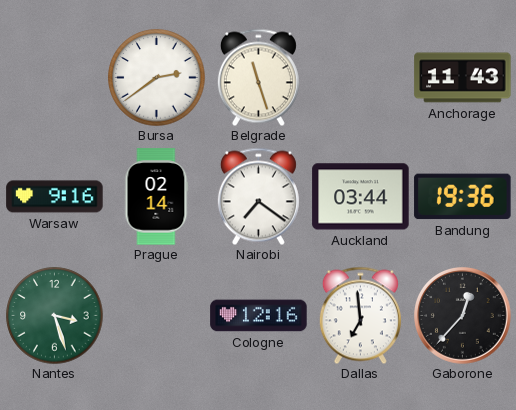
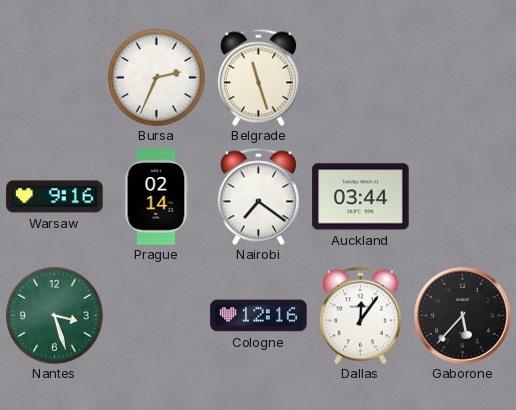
Bursa: 2:39 -> 2:34
Anchorage: 11:43 -> none
Bandung: 19:36 -> none
Dallas: 6:59 -> 12:06
Gaborone: 12:37 -> 5:37
